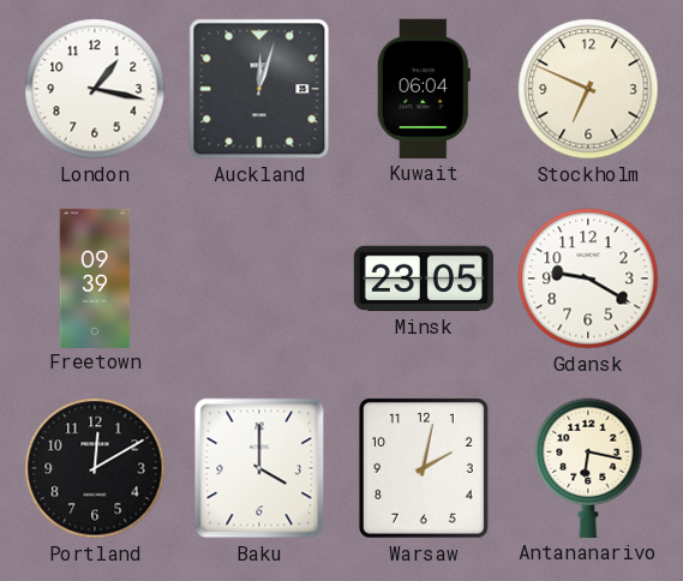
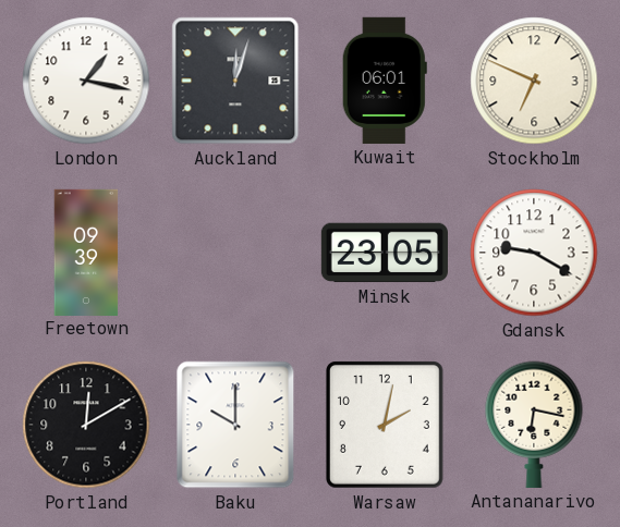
Kuwait: 06:04 -> 06:01
Baku: 4:00 -> 10:00
